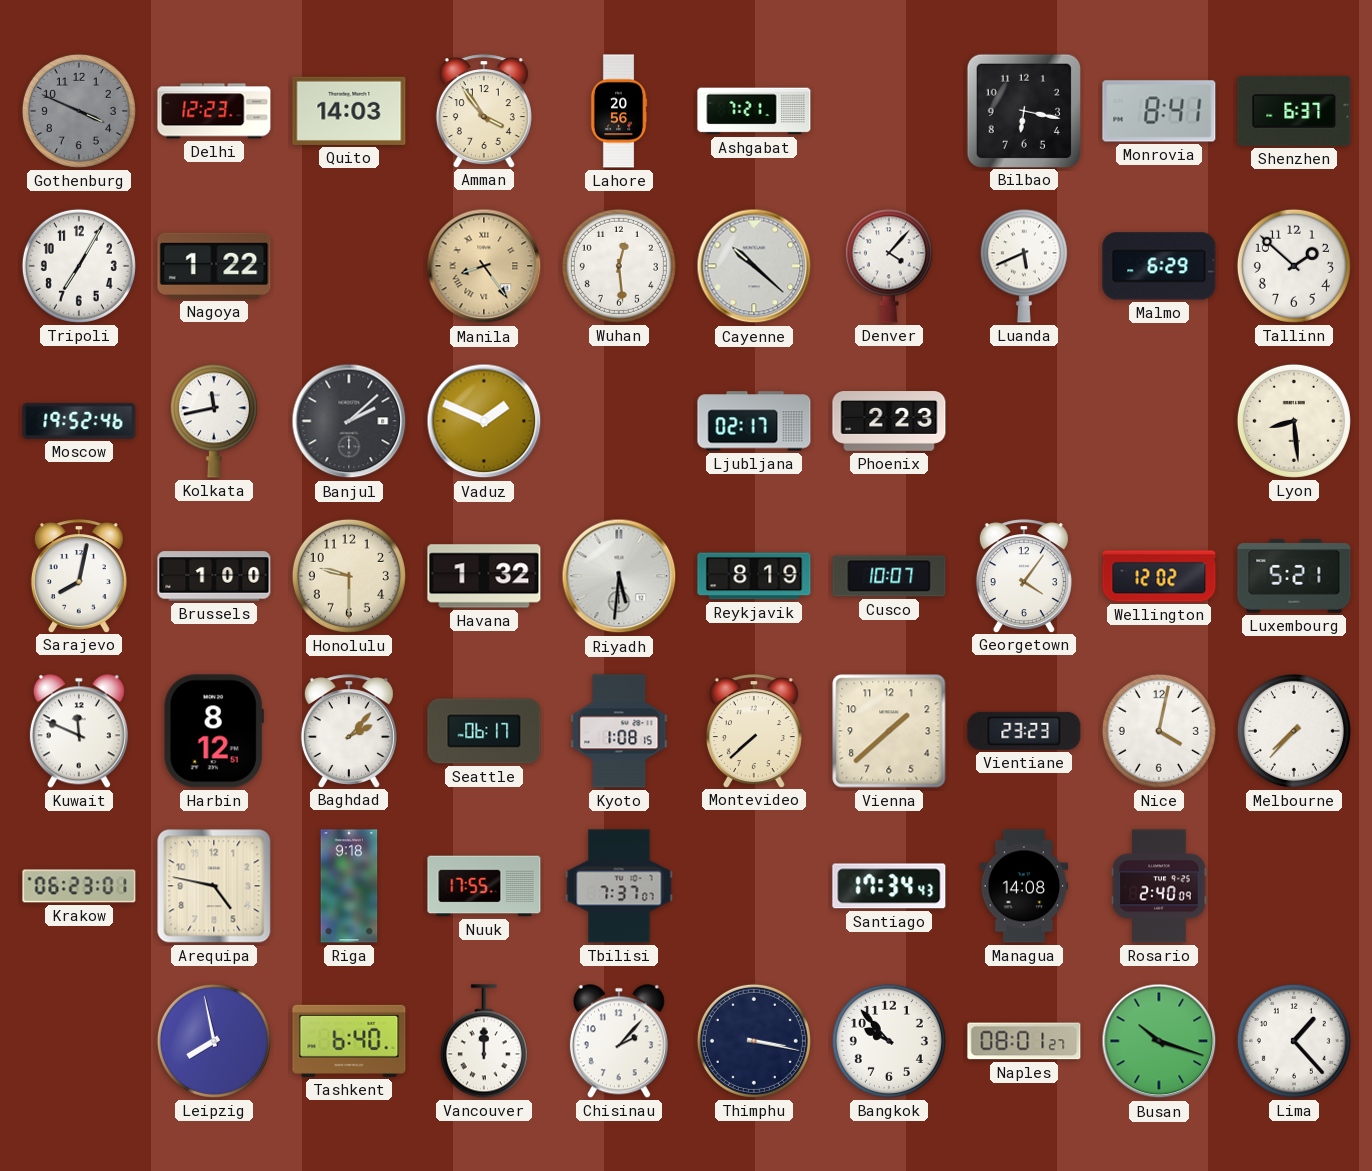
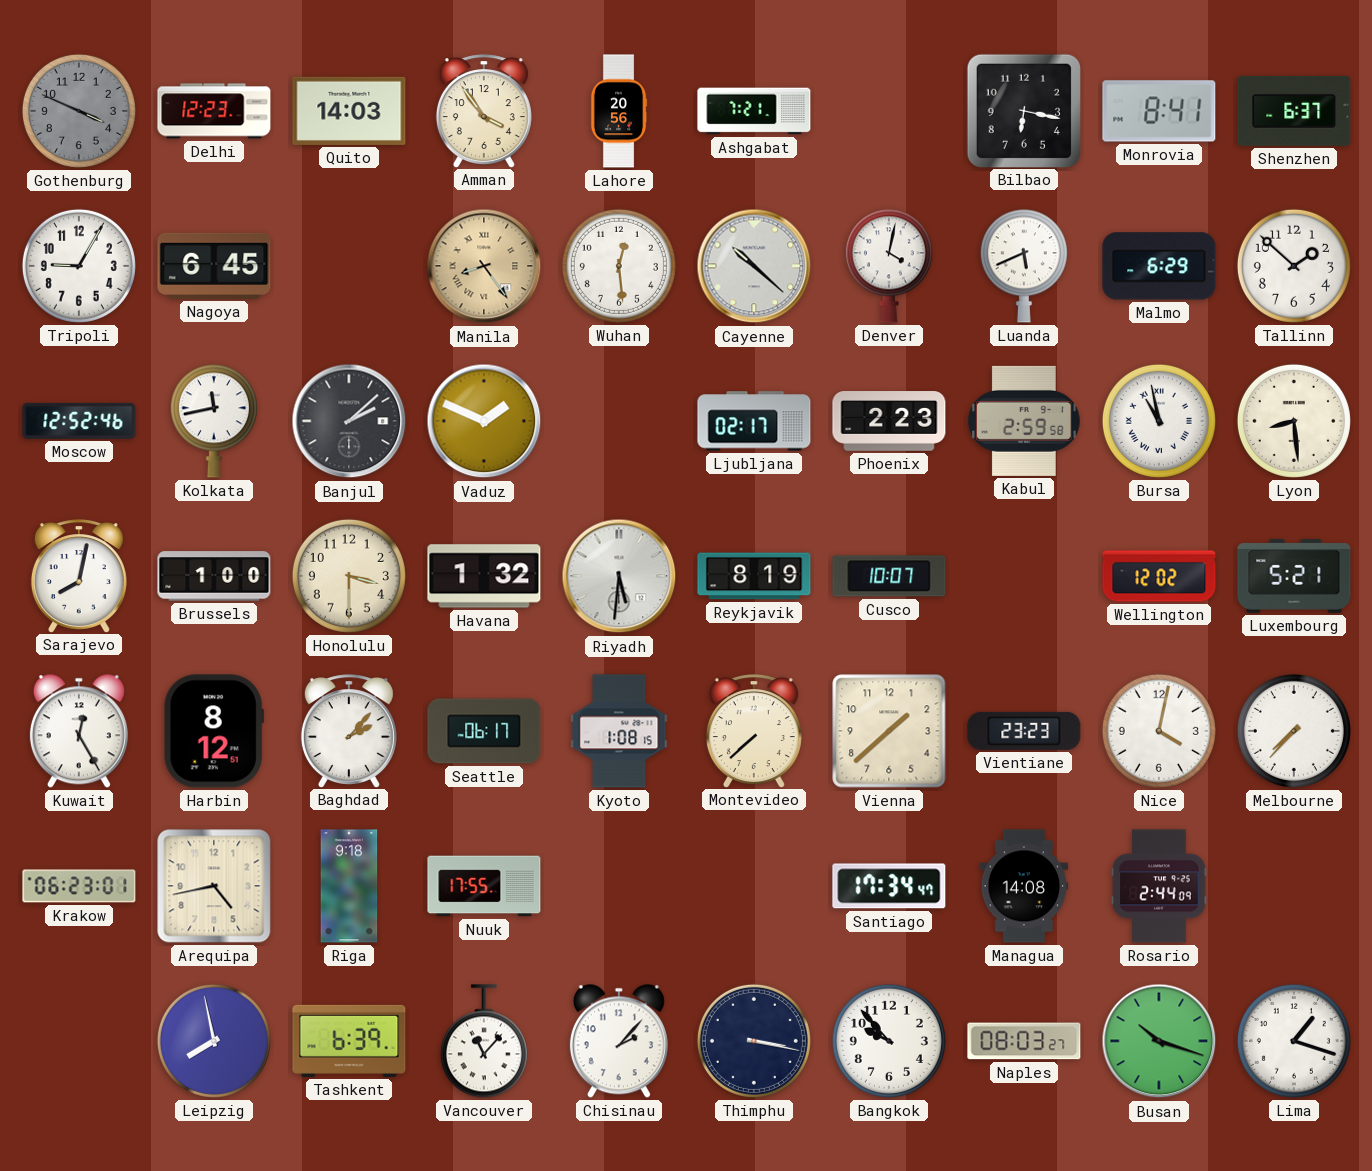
Tripoli: 7:05 -> 9:05
Nagoya: 1:22 -> 6:45
Denver: 4:07 -> 4:02
Moscow: 19:52 -> 12:52
Kabul: none -> 2:59
Bursa: none -> 10:58
Honolulu: 9:30 -> 3:30
Georgetown: 4:06 -> none
Kuwait: 11:49 -> 12:25
Arequipa: 4:47 -> 4:43
Tbilisi: 7:37 -> none
Santiago: 17:34:43 -> 17:34:47
Rosario: 2:40 -> 2:44
Tashkent: 6:40 -> 6:39
Vancouver: 12:00 -> 11:07
Naples: 08:01 -> 08:03
Lima: 1:23 -> 1:18
